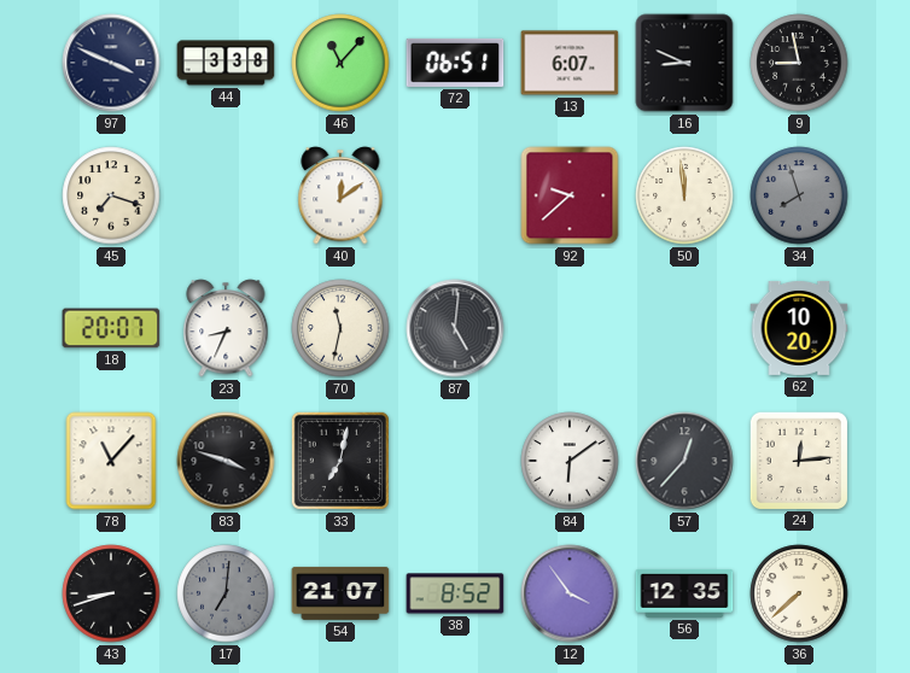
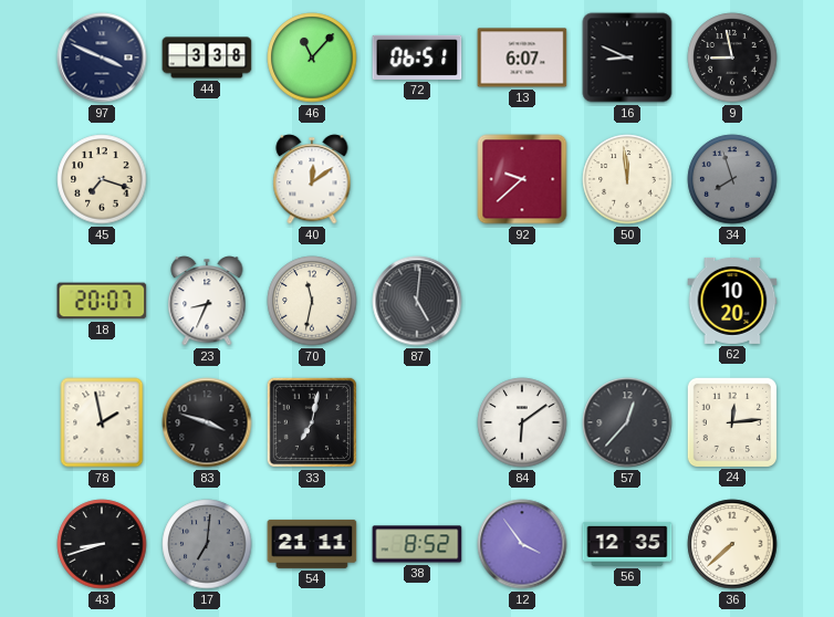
78: 11:07 -> 1:58
54: 21:07 -> 21:11
